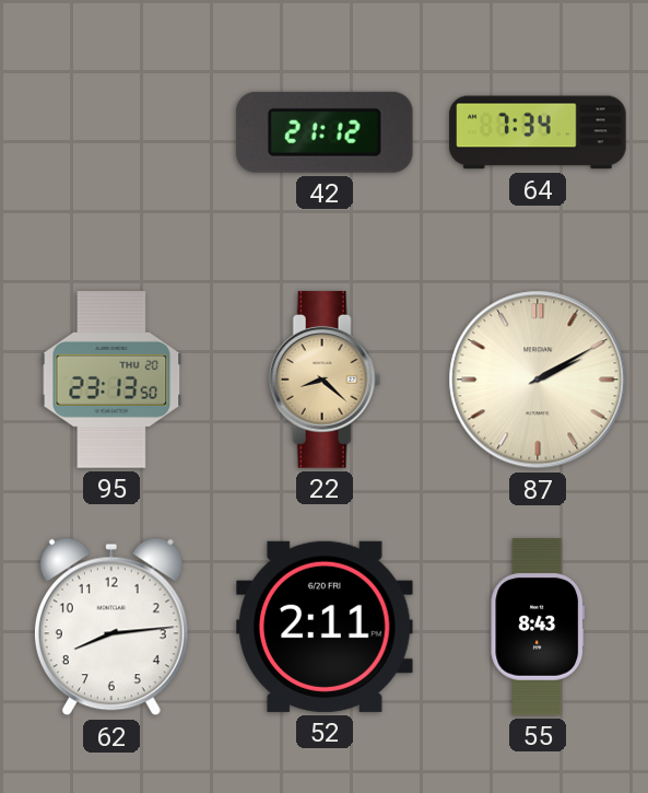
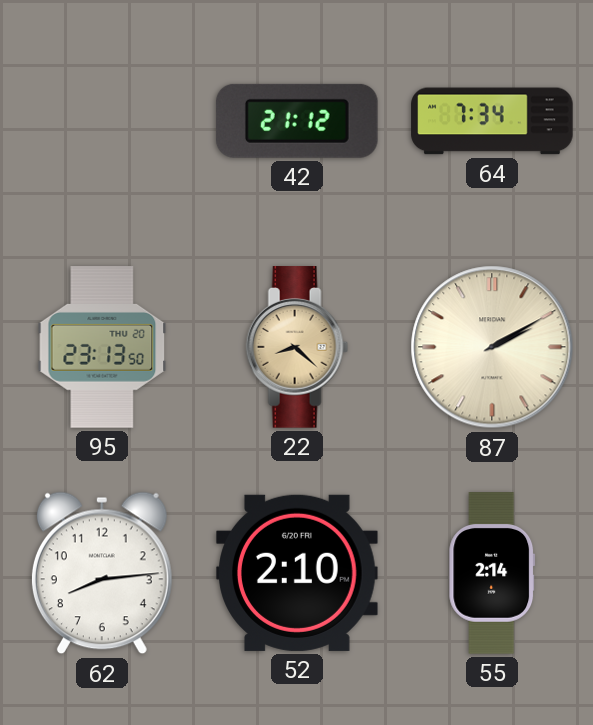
52: 2:11 -> 2:10
55: 8:43 -> 2:14
